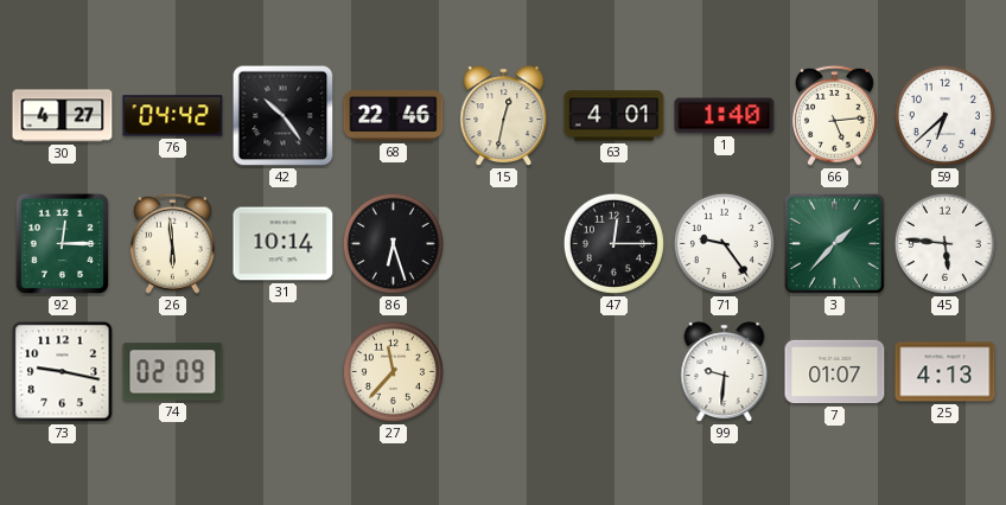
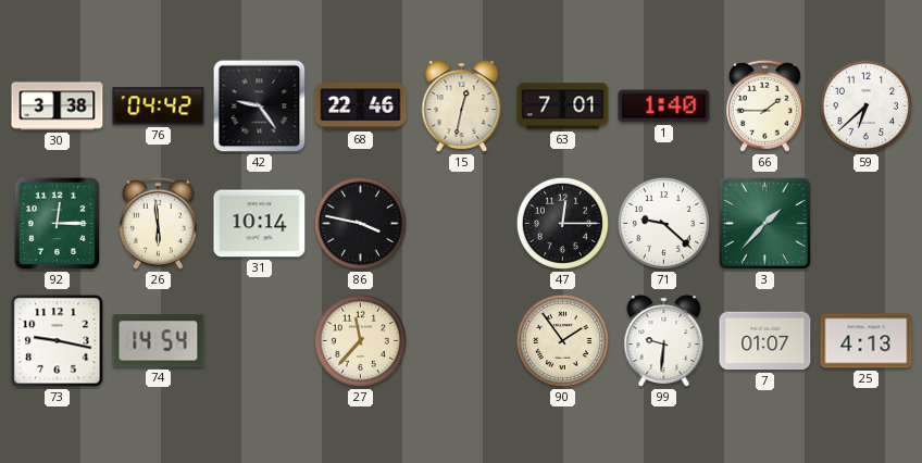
30: 4:27 -> 3:38
42: 10:24 -> 9:24
63: 4:01 -> 7:01
66: 5:14 -> 1:45
86: 6:27 -> 3:47
71: 9:24 -> 9:22
45: 5:46 -> none
74: 02:09 -> 14:54
90: none -> 1:54
